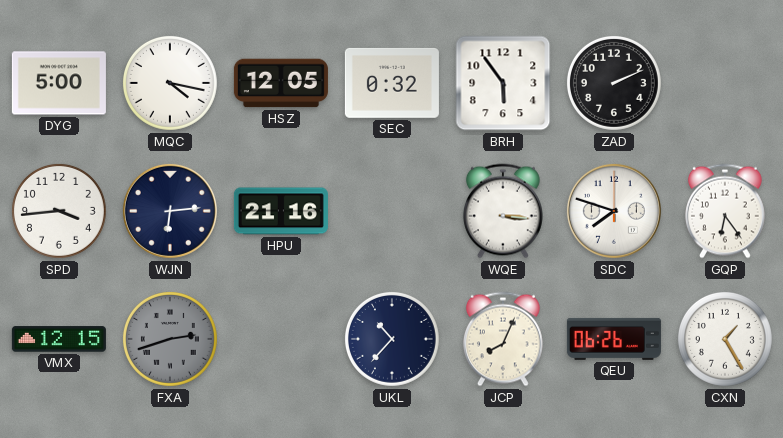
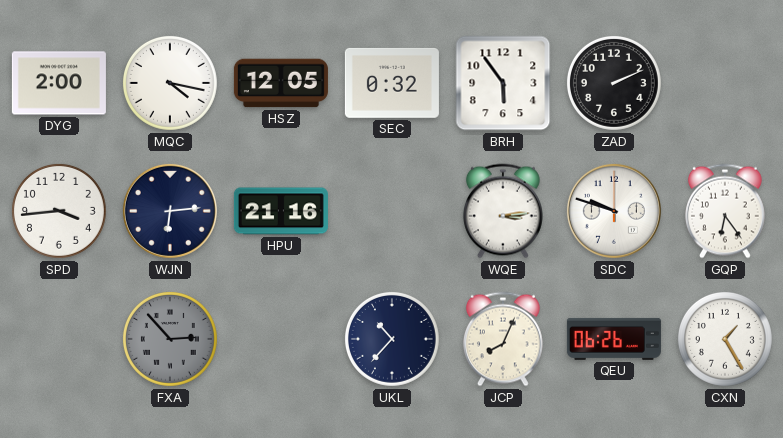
DYG: 5:00 -> 2:00
WQE: 3:16 -> 3:14
SDC: 7:48 -> 9:48
VMX: 12:15 -> none
FXA: 2:42 -> 2:53
